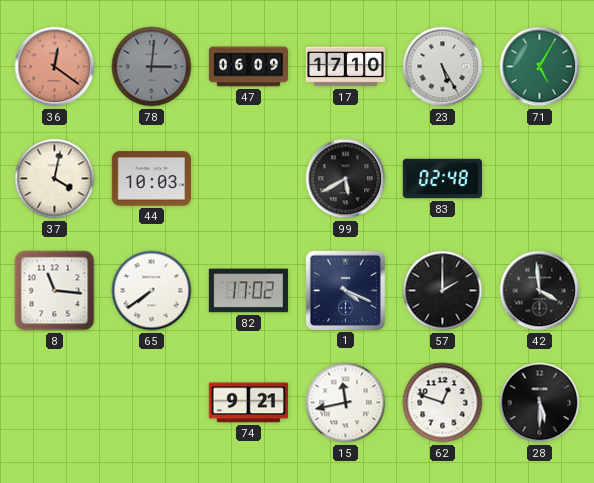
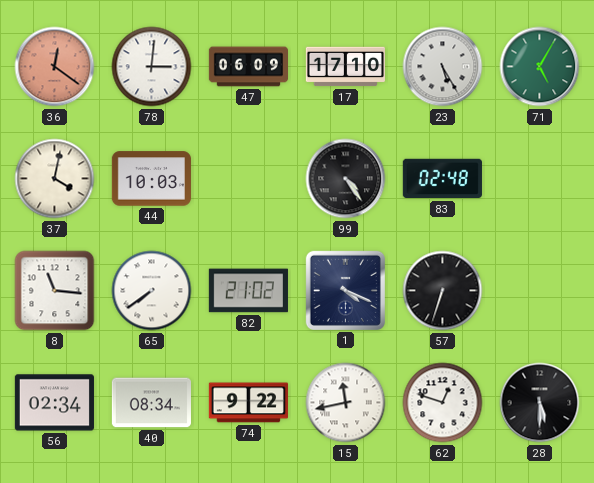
78 dial: grey -> white
99: 5:40 -> 4:24
82: 17:02 -> 21:02
57: 2:00 -> 6:33
42: 3:59 -> none
56: none -> 02:34
40: none -> 08:34
74: 9:21 -> 9:22
